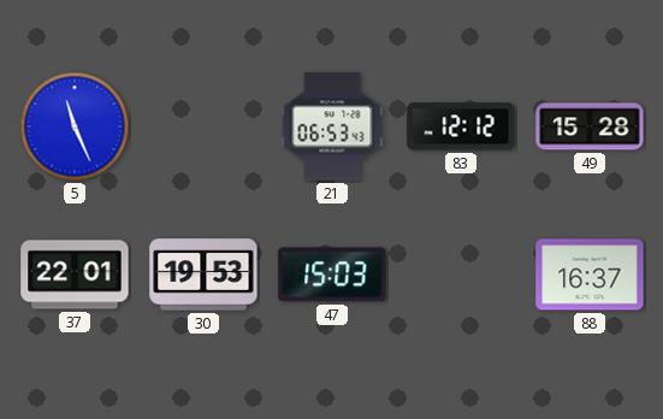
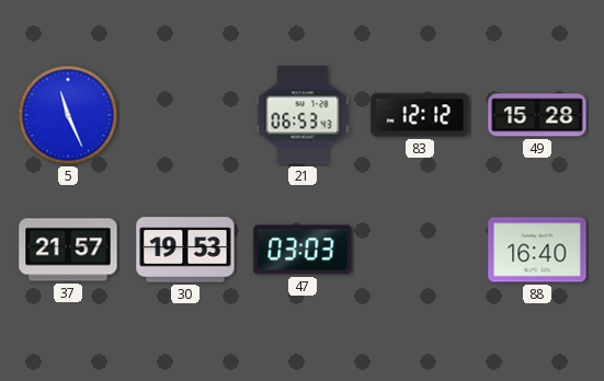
37: 22:01 -> 21:57
47: 15:03 -> 03:03
88: 16:37 -> 16:40
